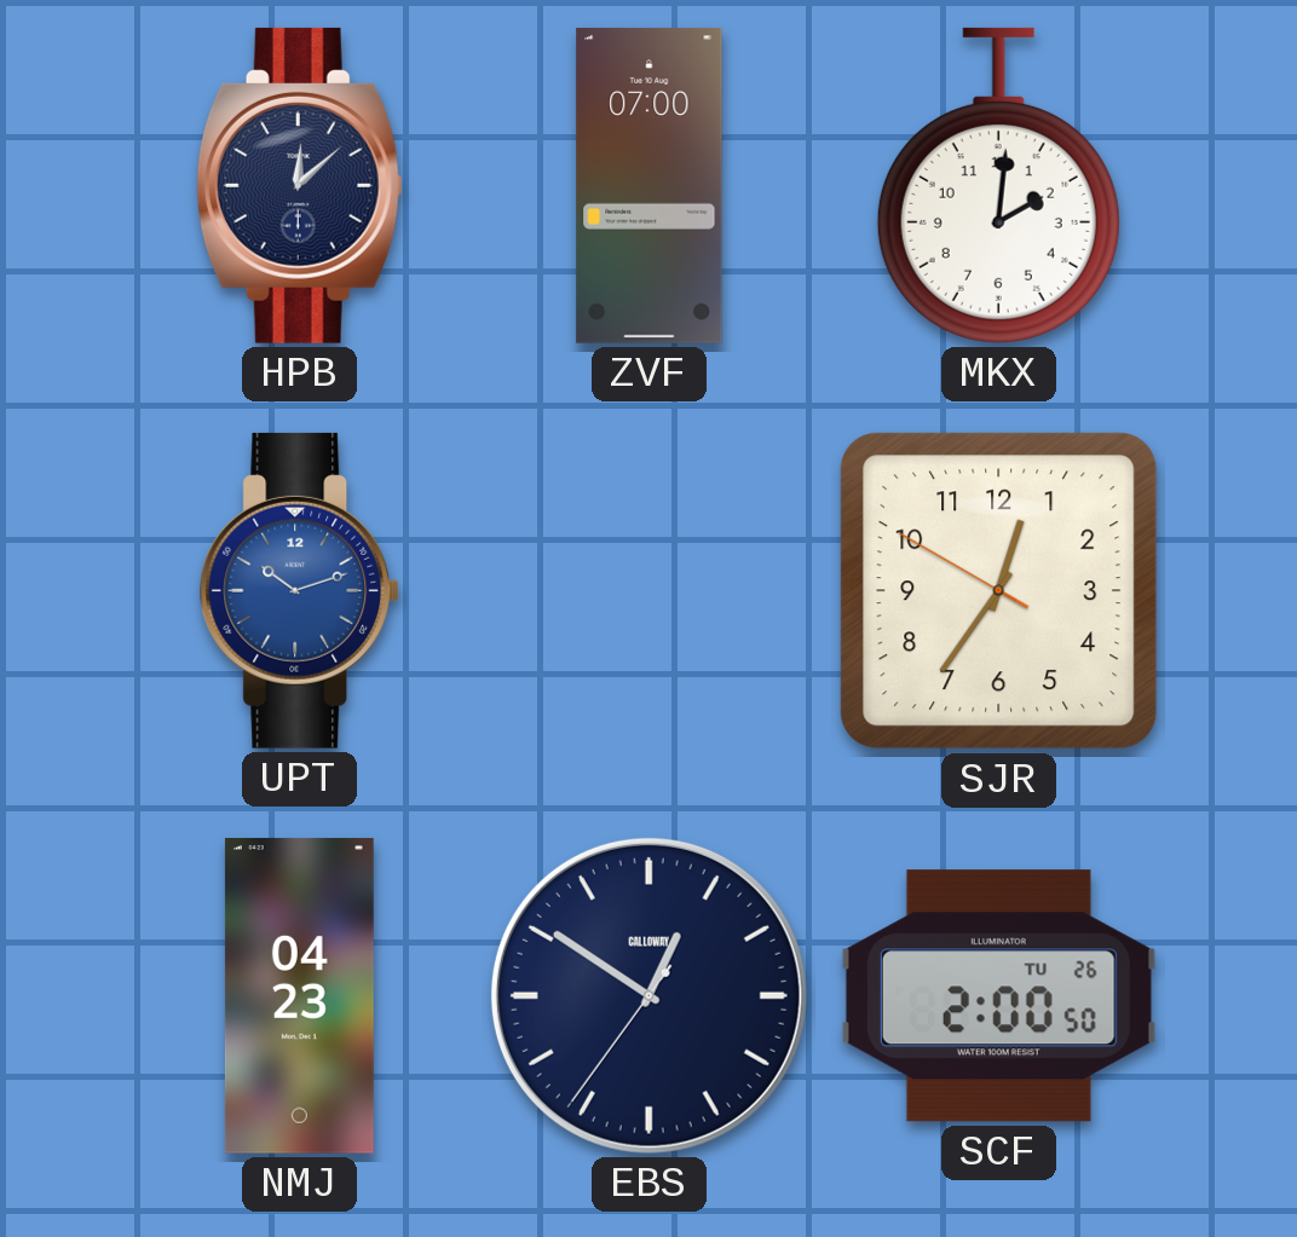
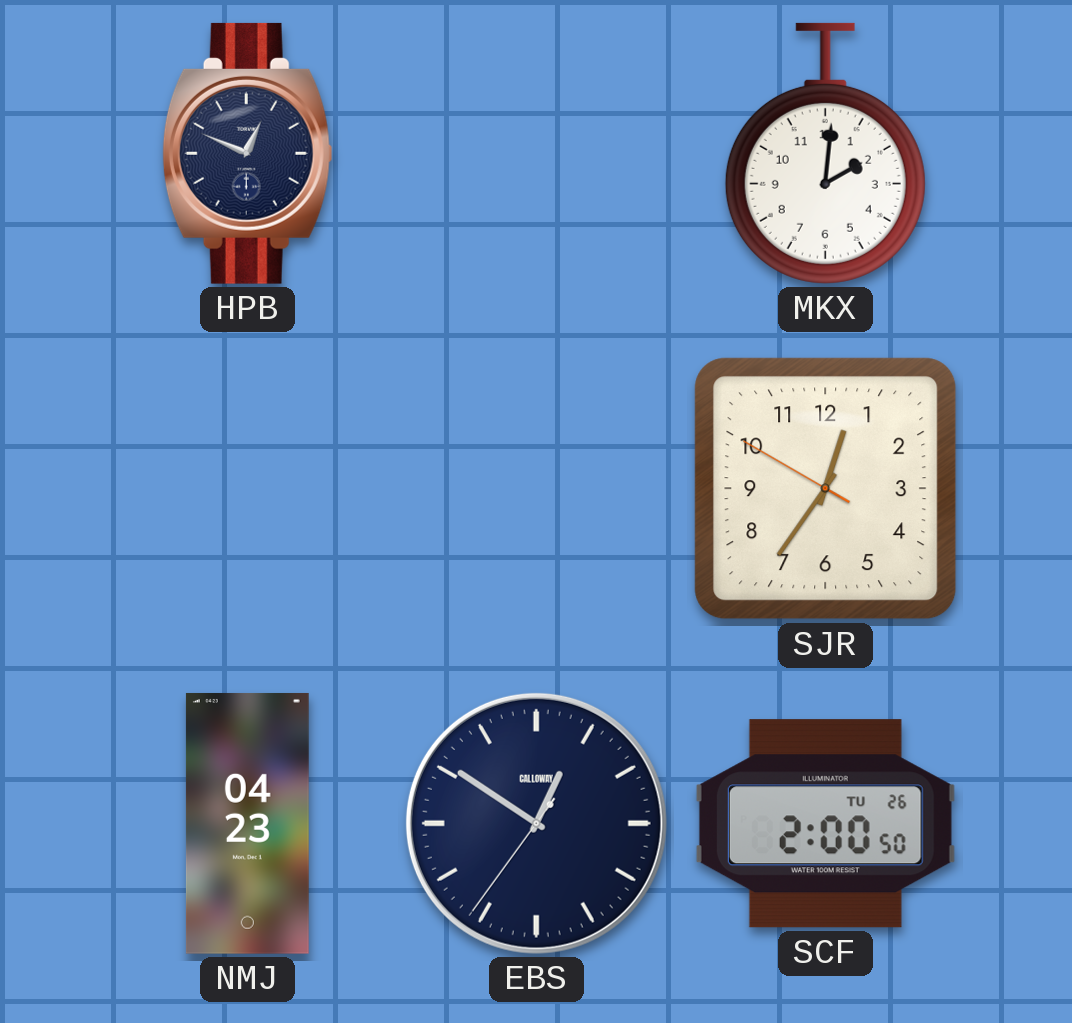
HPB: 12:08 -> 12:49
ZVF: 07:00 -> none
UPT: 10:12 -> none
